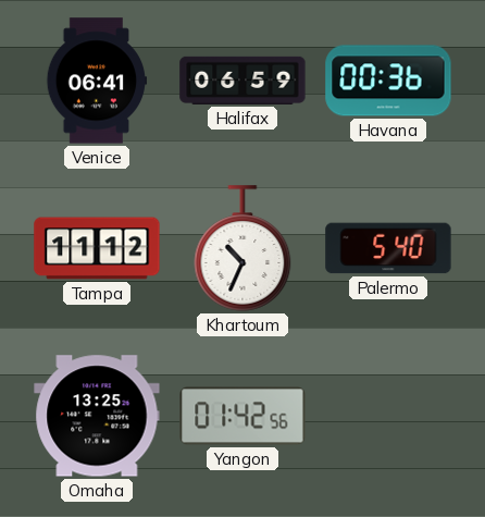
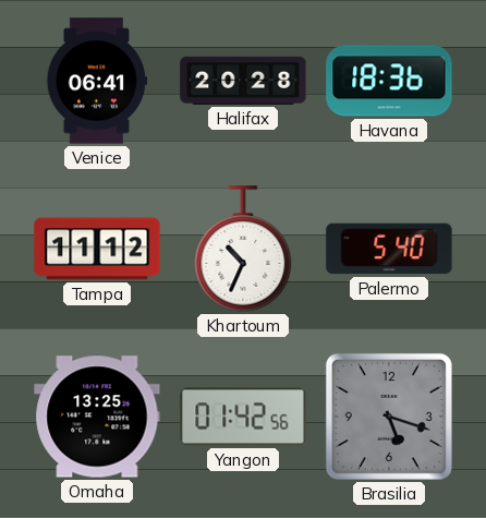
Halifax: 06:59 -> 20:28
Havana: 00:36 -> 18:36
Brasilia: none -> 5:18
